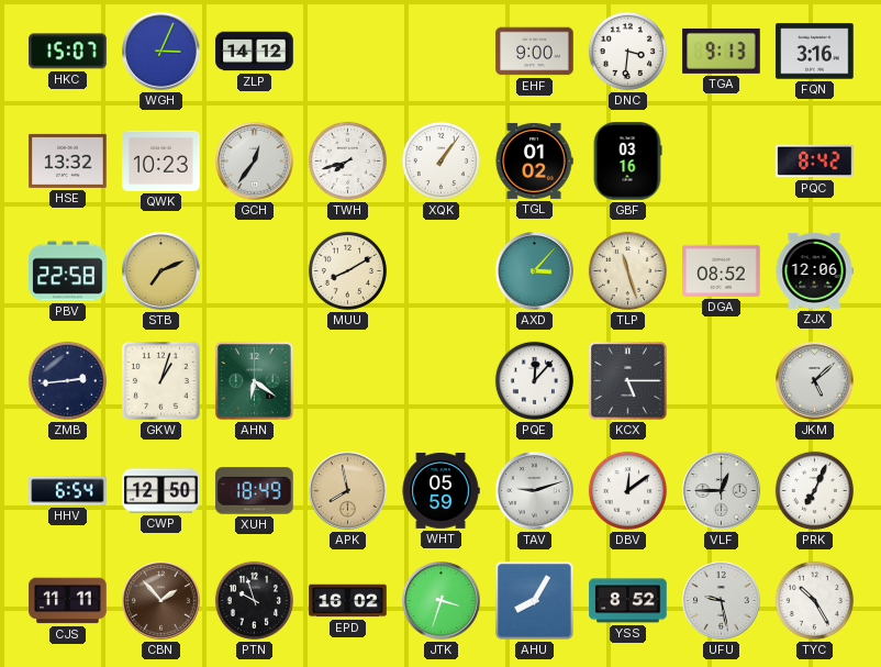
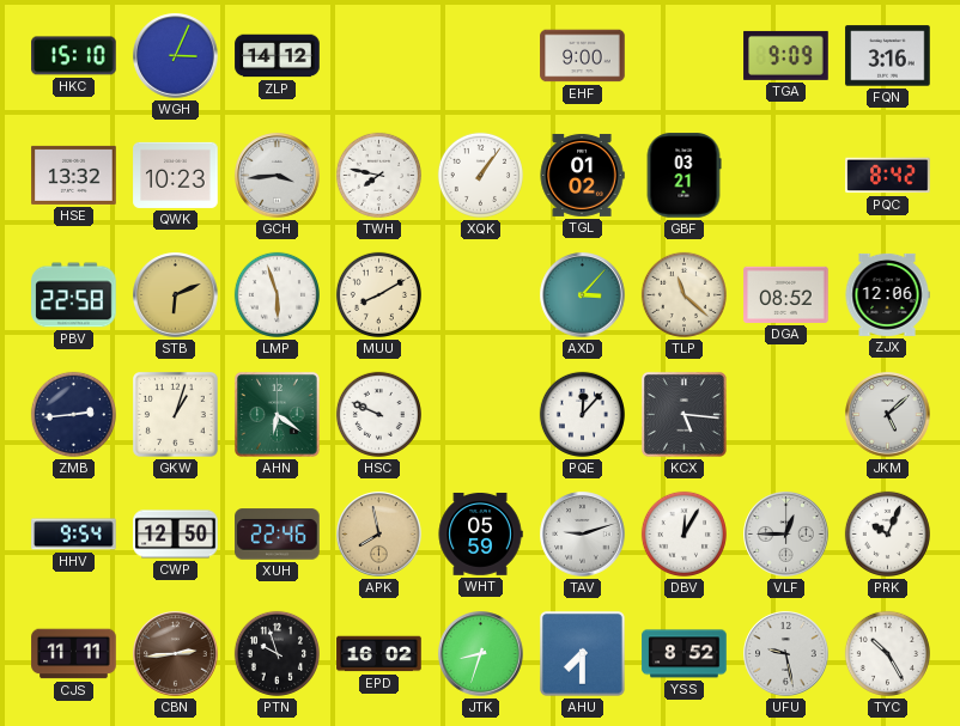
HKC: 15:07 -> 15:10
DNC: 3:31 -> none
TGA: 9:13 -> 9:09
GCH: 12:36 -> 3:44
TWH: 7:42 -> 7:47
GBF: 03:16 -> 03:21
STB: 7:11 -> 6:11
LMP: none -> 5:57
TLP: 11:27 -> 11:22
HSC: none -> 9:49
KCX: 5:15 -> 5:16
HHV: 6:54 -> 9:54
XUH: 18:49 -> 22:46
DBV: 12:09 -> 12:05
PRK: 7:04 -> 10:04
CBN: 1:53 -> 2:44
JTK: 3:33 -> 8:33
AHU: 8:05 -> 7:30
